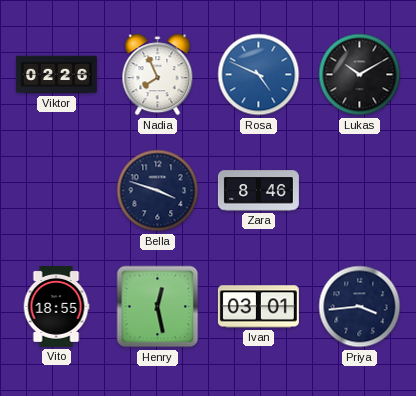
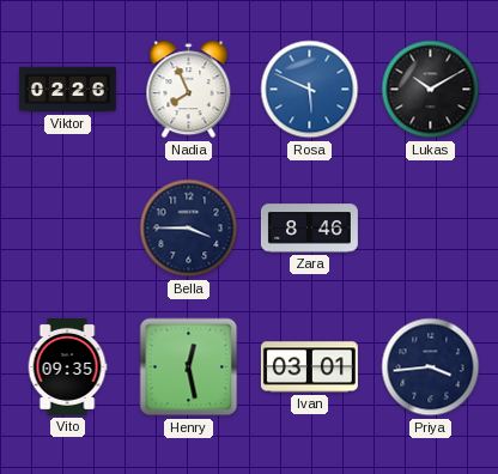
Rosa: 4:49 -> 5:49
Bella: 3:48 -> 3:45
Vito: 18:55 -> 09:35
